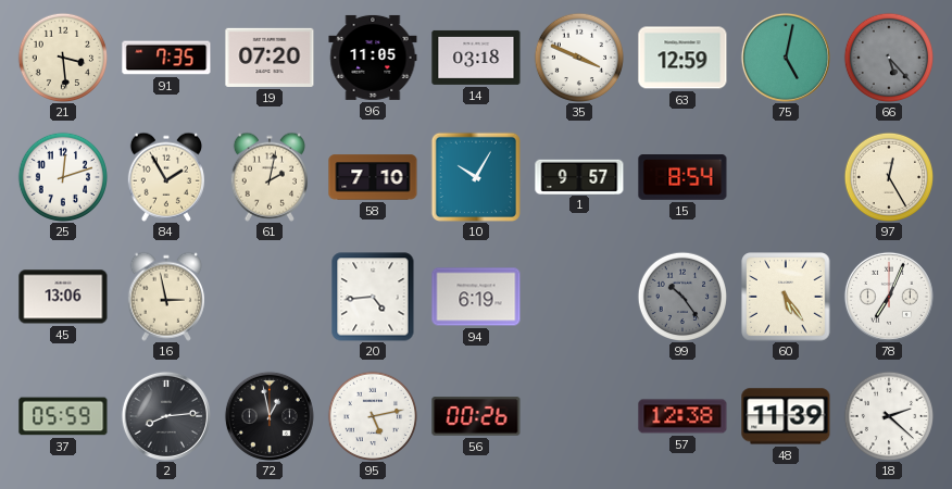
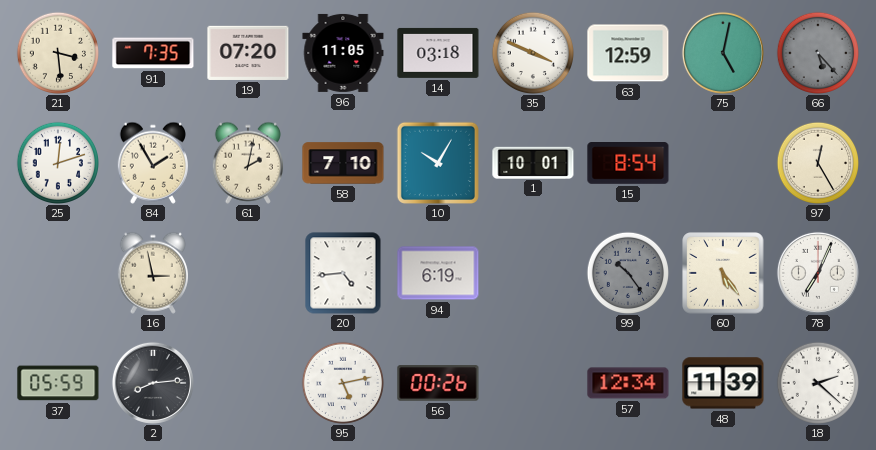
1: 9:57 -> 10:01
45: 13:06 -> none
72: 12:58 -> none
57: 12:38 -> 12:34
